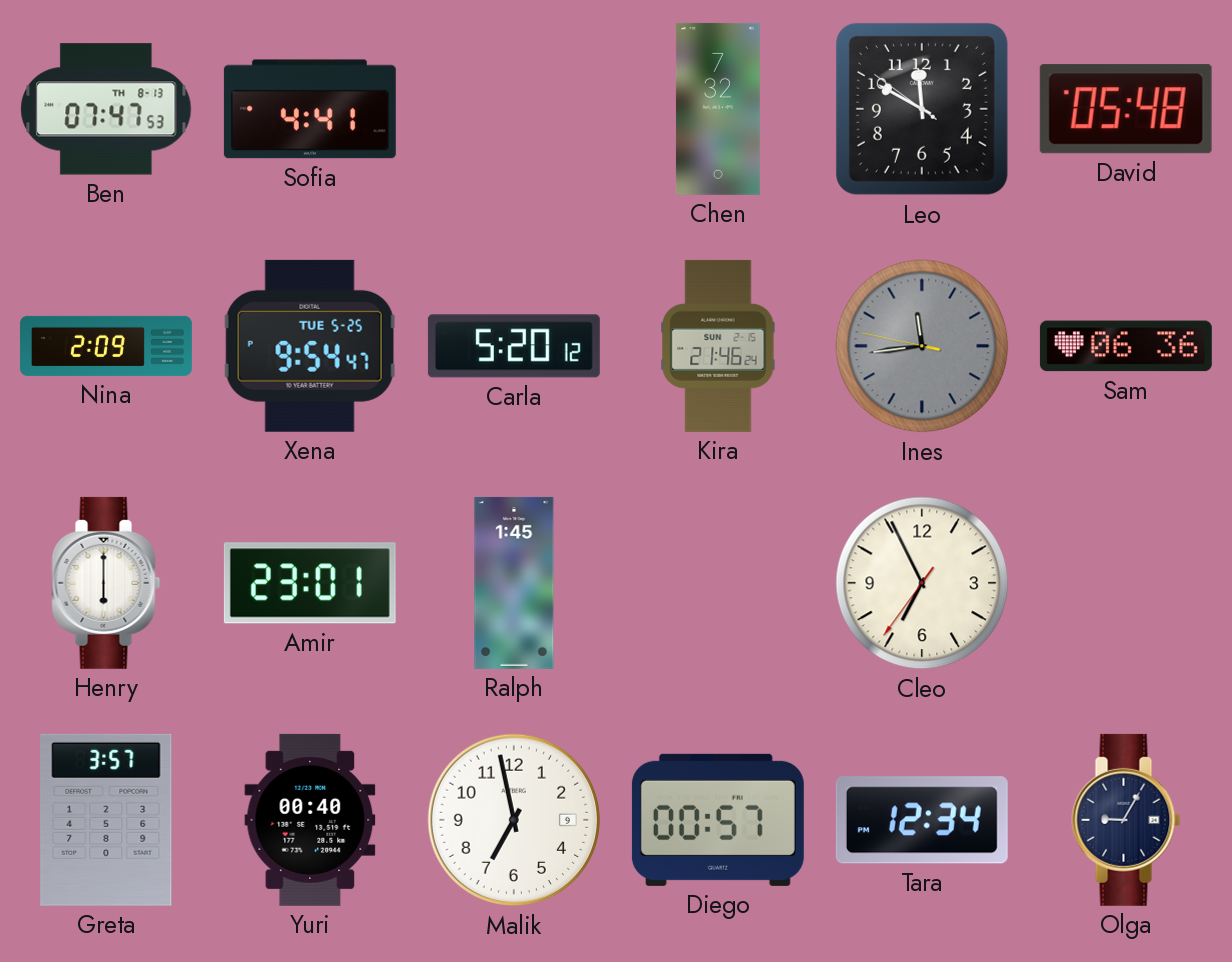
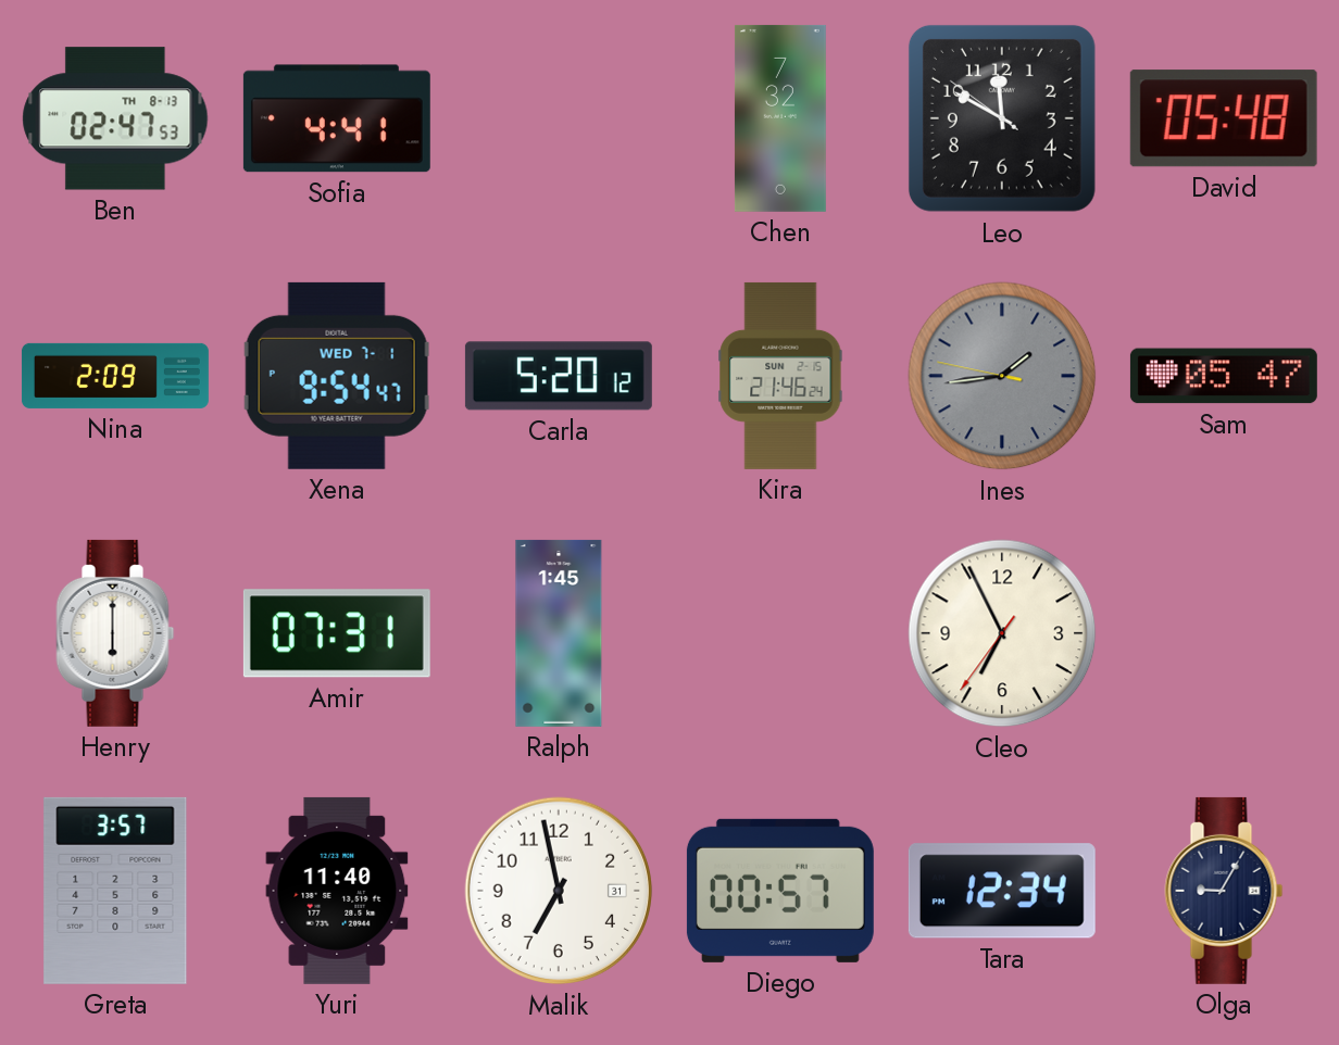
Ben: 07:47 -> 02:47
Xena date: TUE 5-25 -> WED 7-1
Ines: 11:43 -> 1:43
Sam: 06:36 -> 05:47
Amir: 23:01 -> 07:31
Yuri: 00:40 -> 11:40
Malik date: 9 -> 31
